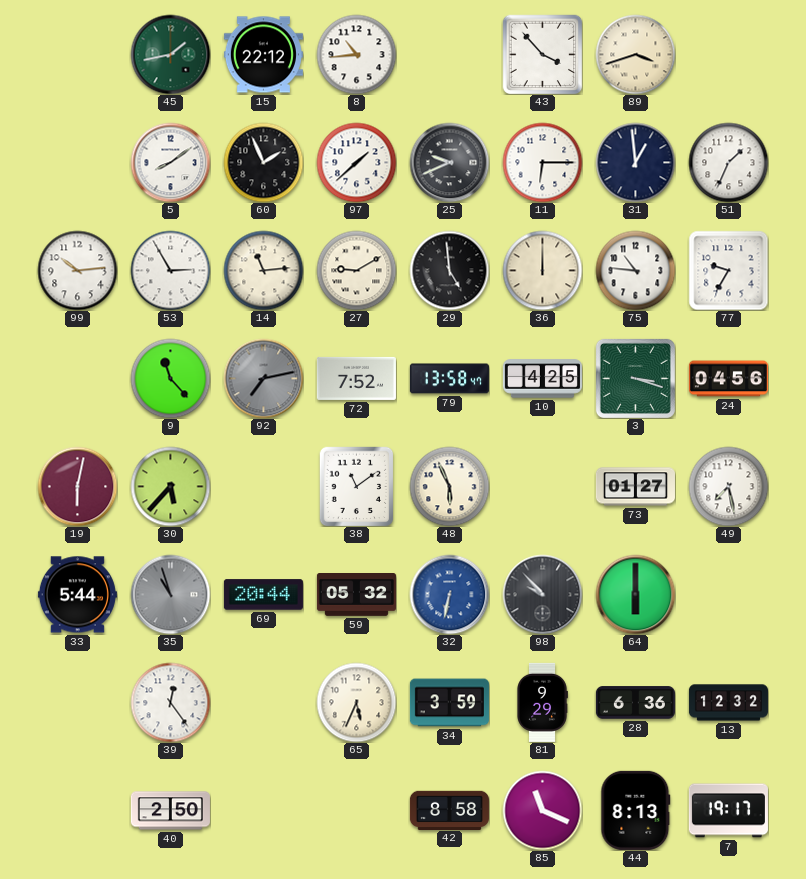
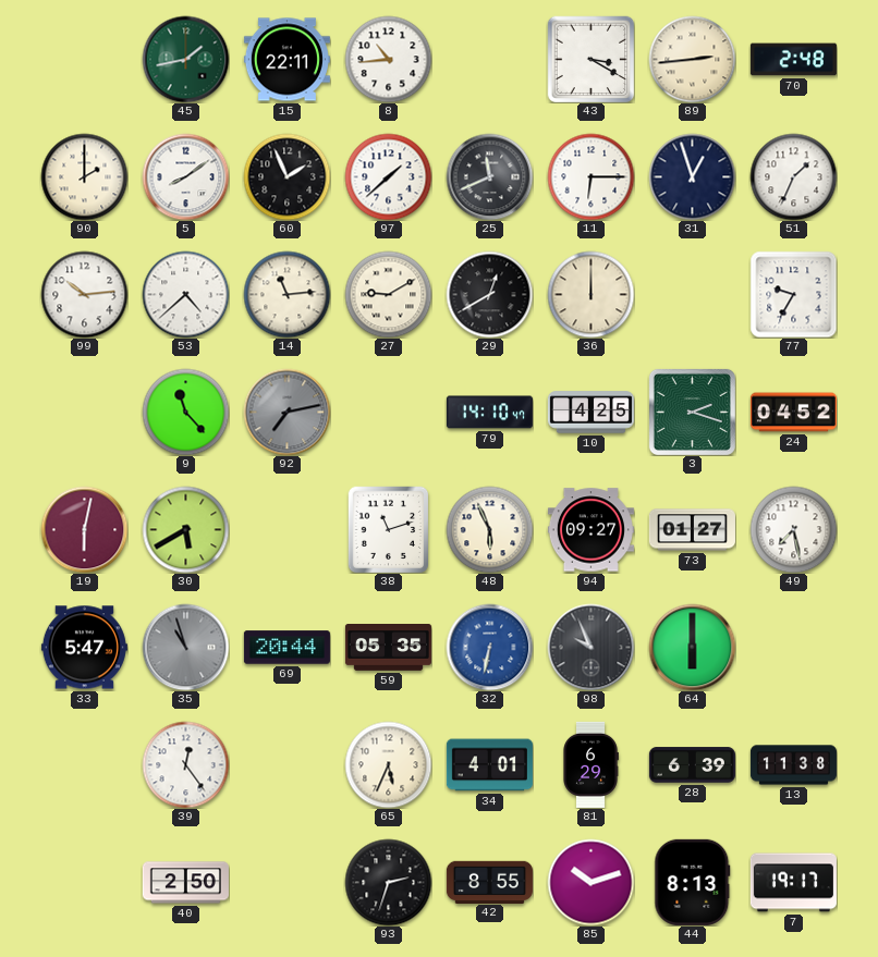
15: 22:12 -> 22:11
43: 3:53 -> 3:20
89: 3:42 -> 2:44
70: none -> 2:48
90: none -> 2:00
25: 9:41 -> 11:41
31: 12:59 -> 12:57
53: 2:55 -> 4:38
29: 4:59 -> 12:40
75: 10:46 -> none
72: 7:52 -> none
79: 13:58 -> 14:10
3: 3:18 -> 2:18
24: 04:56 -> 04:52
30: 5:37 -> 5:40
38: 11:09 -> 11:12
94: none -> 09:27
33: 5:44 -> 5:47
59: 05:32 -> 05:35
98: 9:53 -> 9:56
34: 3:59 -> 4:01
81: 9:29 -> 6:29
28: 6:36 -> 6:39
13: 12:32 -> 11:38
93: none -> 2:33
42: 8:58 -> 8:55
85: 11:19 -> 10:12
